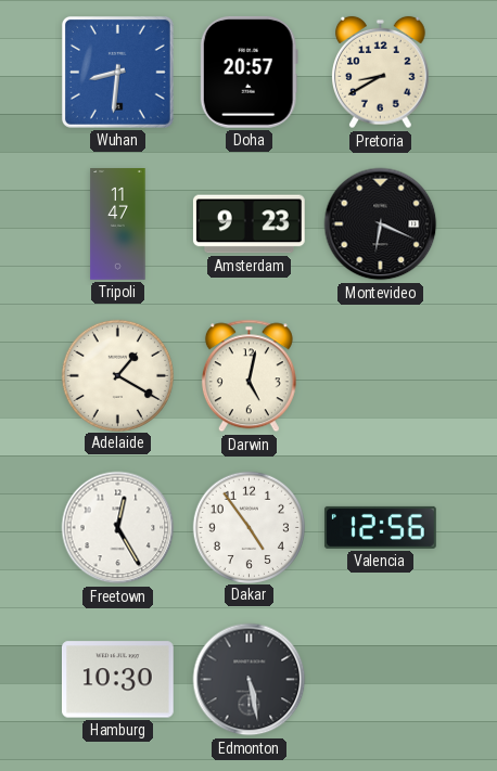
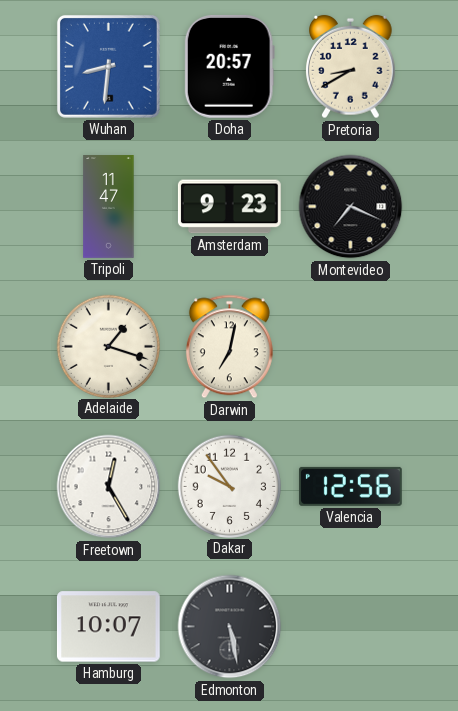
Montevideo: 6:19 -> 7:19
Adelaide: 1:20 -> 1:18
Darwin: 5:02 -> 7:02
Dakar: 4:54 -> 9:54
Hamburg: 10:30 -> 10:07
